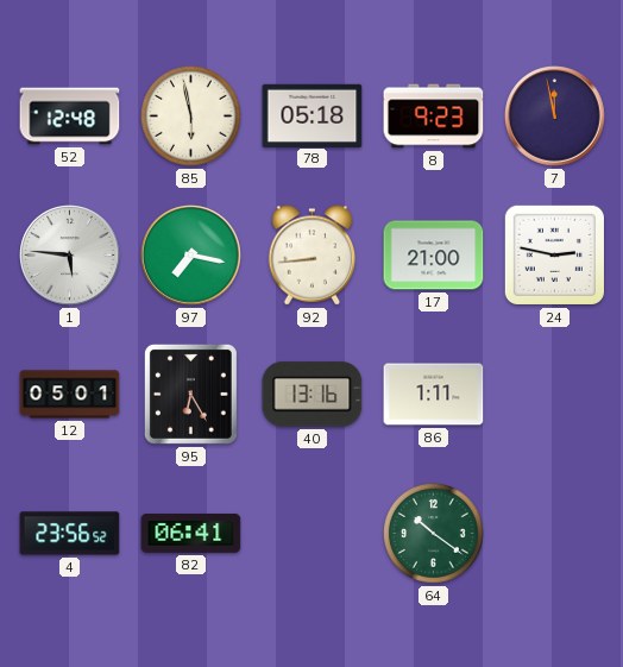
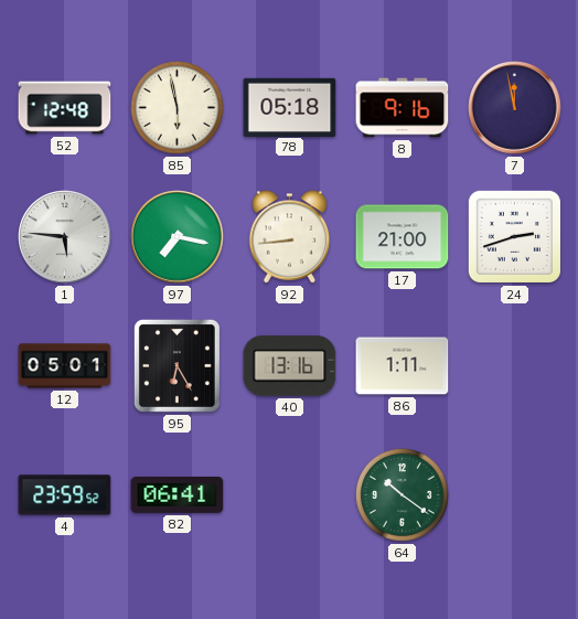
8: 9:23 -> 9:16
24: 2:47 -> 2:42
4: 23:56 -> 23:59
